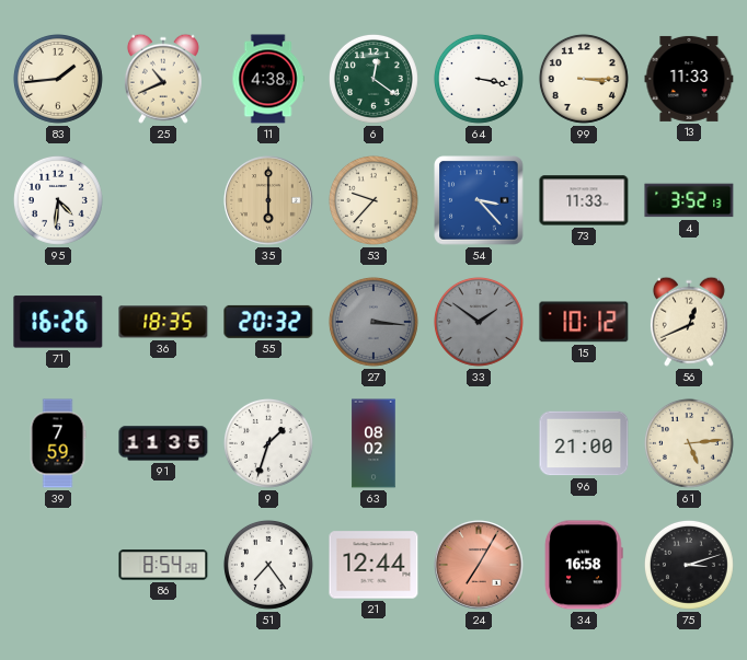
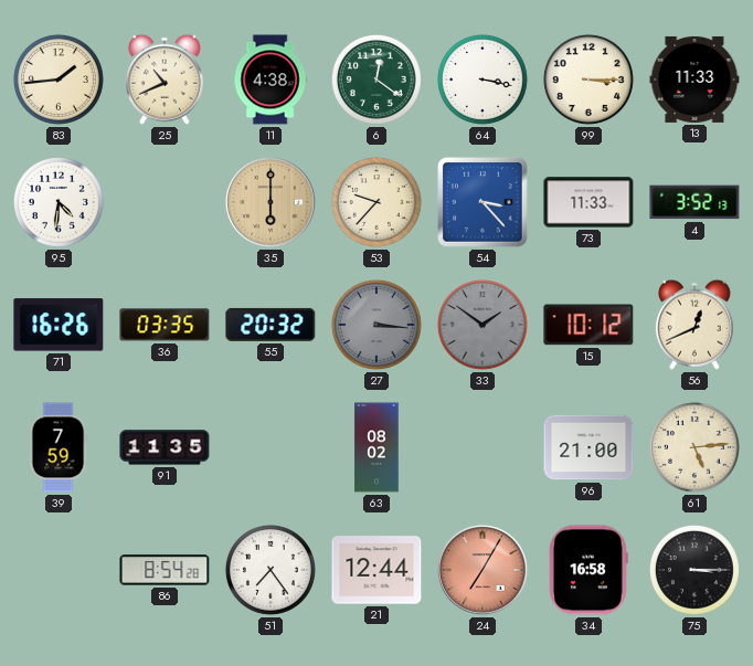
36: 18:35 -> 03:35
9: 1:33 -> none
75: 3:12 -> 3:15
